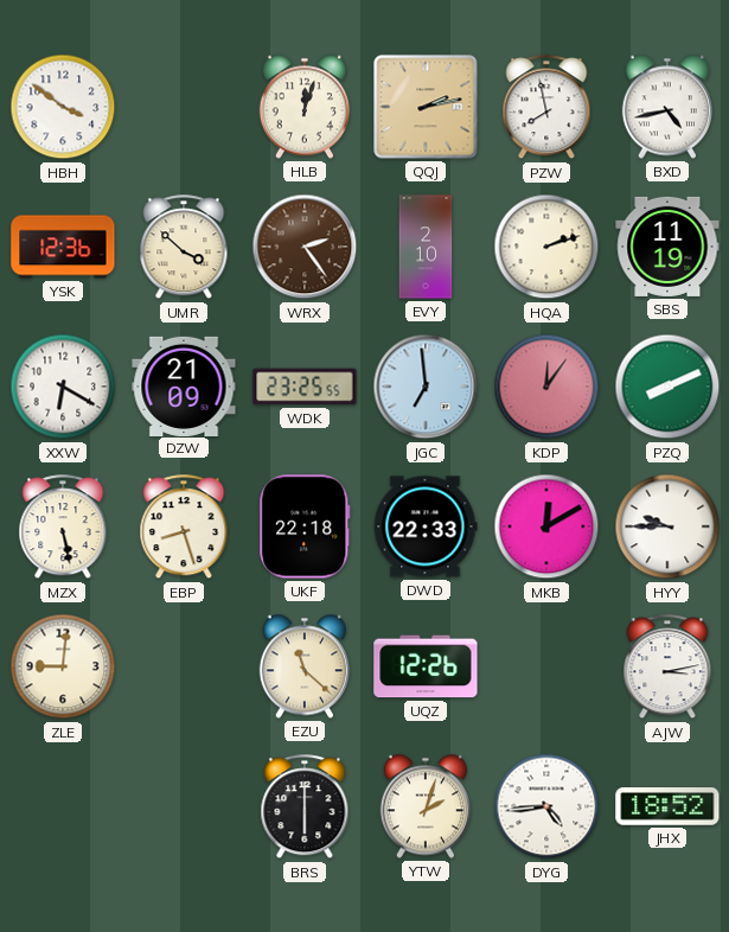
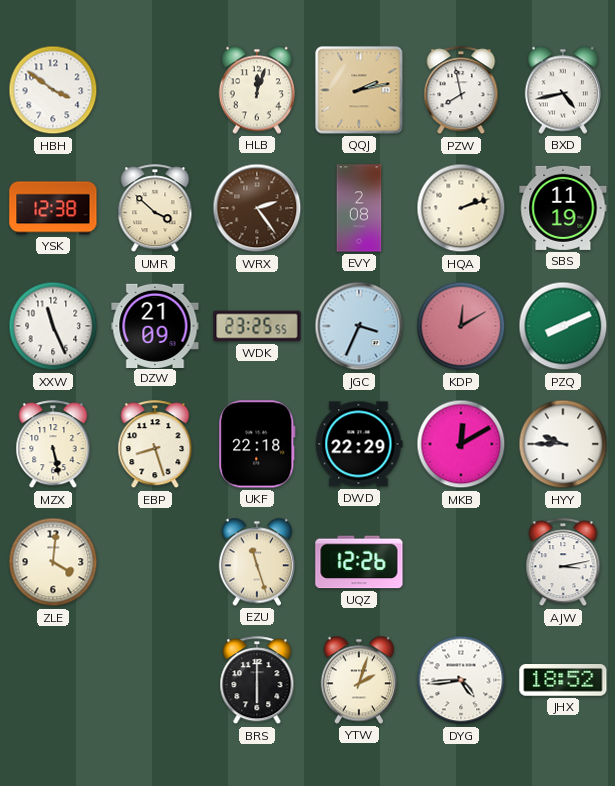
YSK: 12:36 -> 12:38
EVY: 2:10 -> 2:08
XXW: 6:20 -> 11:26
JGC: 6:59 -> 3:34
KDP: 12:06 -> 12:10
DWD: 22:33 -> 22:29
ZLE: 9:01 -> 4:01
EZU: 11:22 -> 11:27
